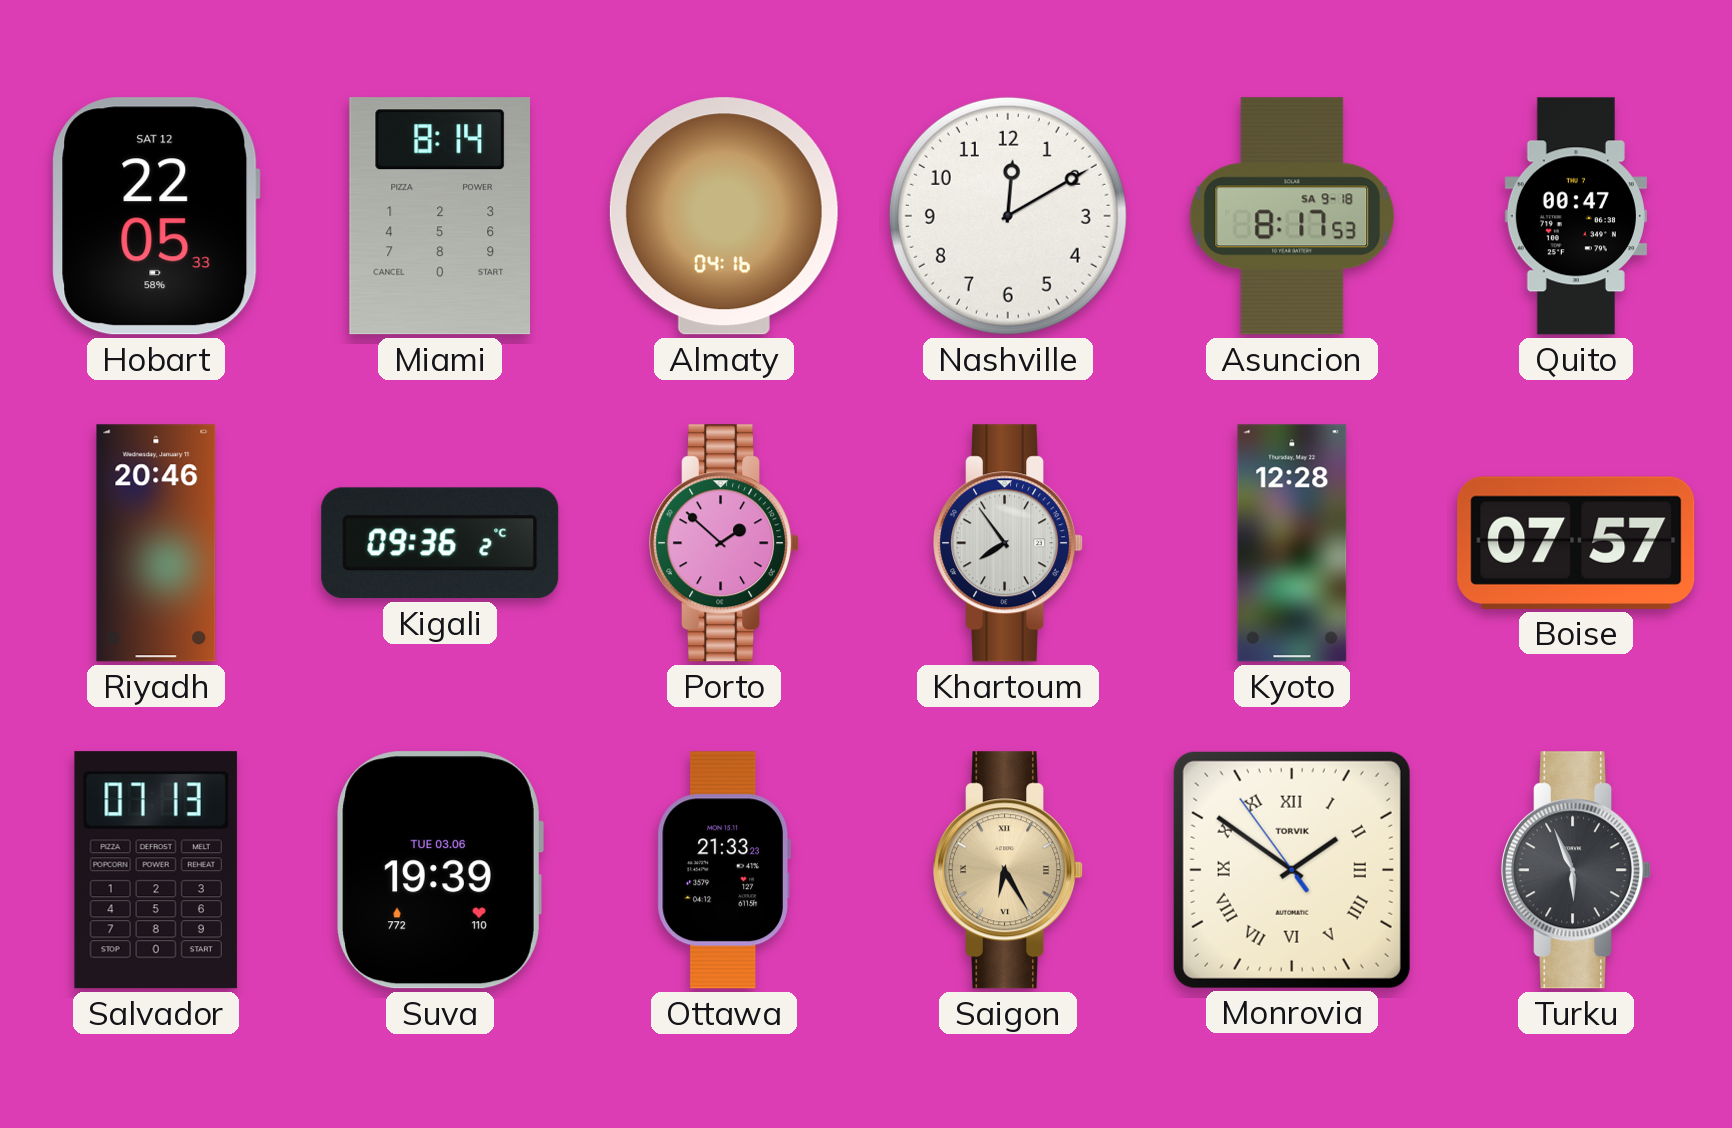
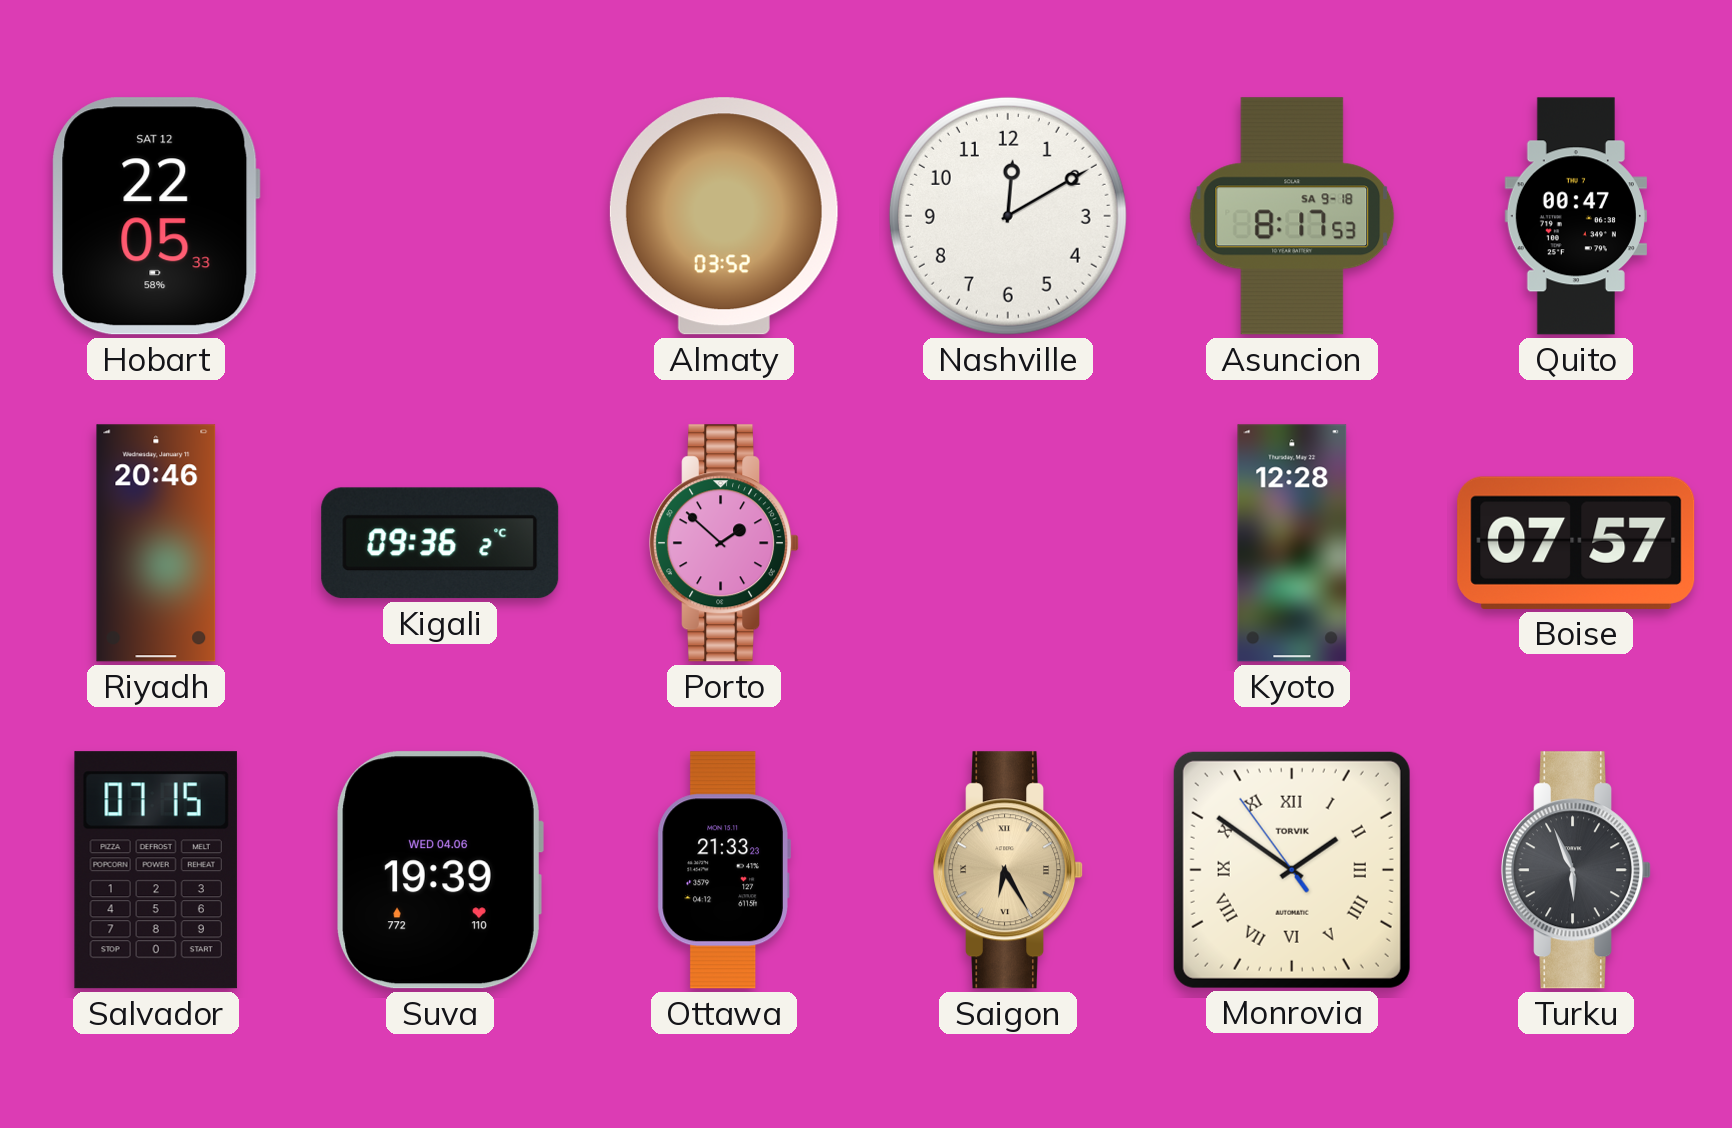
Miami: 8:14 -> none
Almaty: 04:16 -> 03:52
Khartoum: 7:54 -> none
Salvador: 07:13 -> 07:15
Suva date: TUE 03.06 -> WED 04.06
